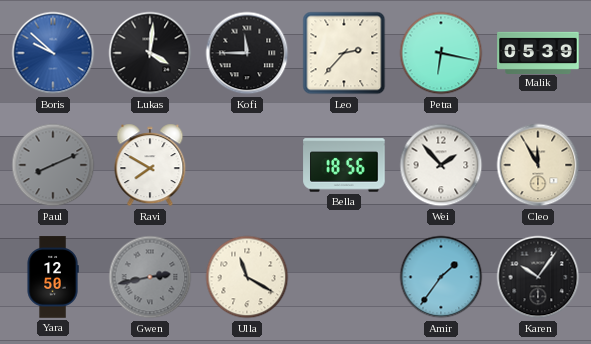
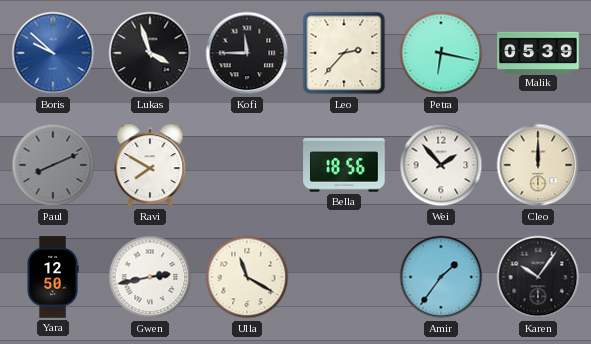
Lukas: 4:01 -> 3:57
Cleo: 11:55 -> 12:00
Gwen dial: grey -> white
